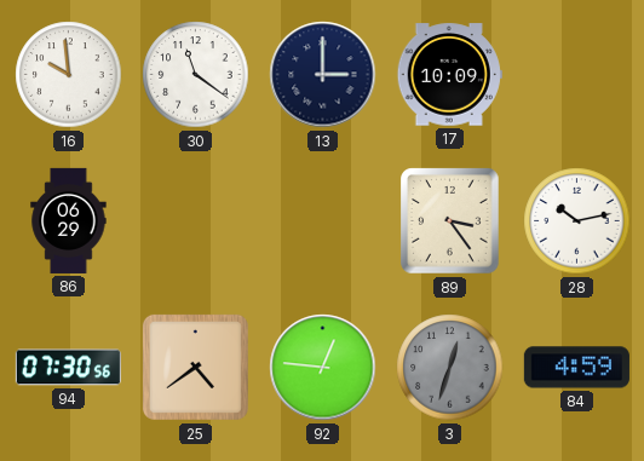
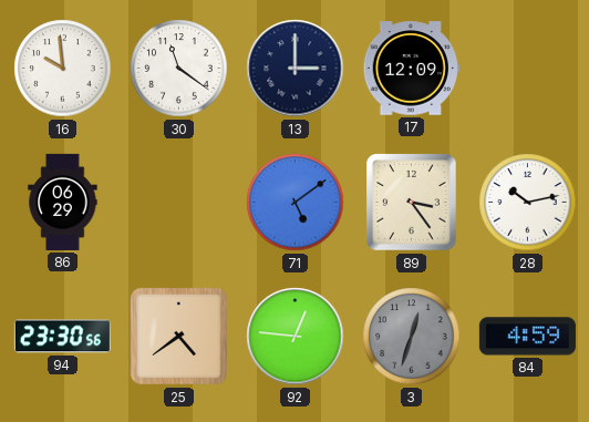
17: 10:09 -> 12:09
71: none -> 5:09
94: 07:30 -> 23:30
